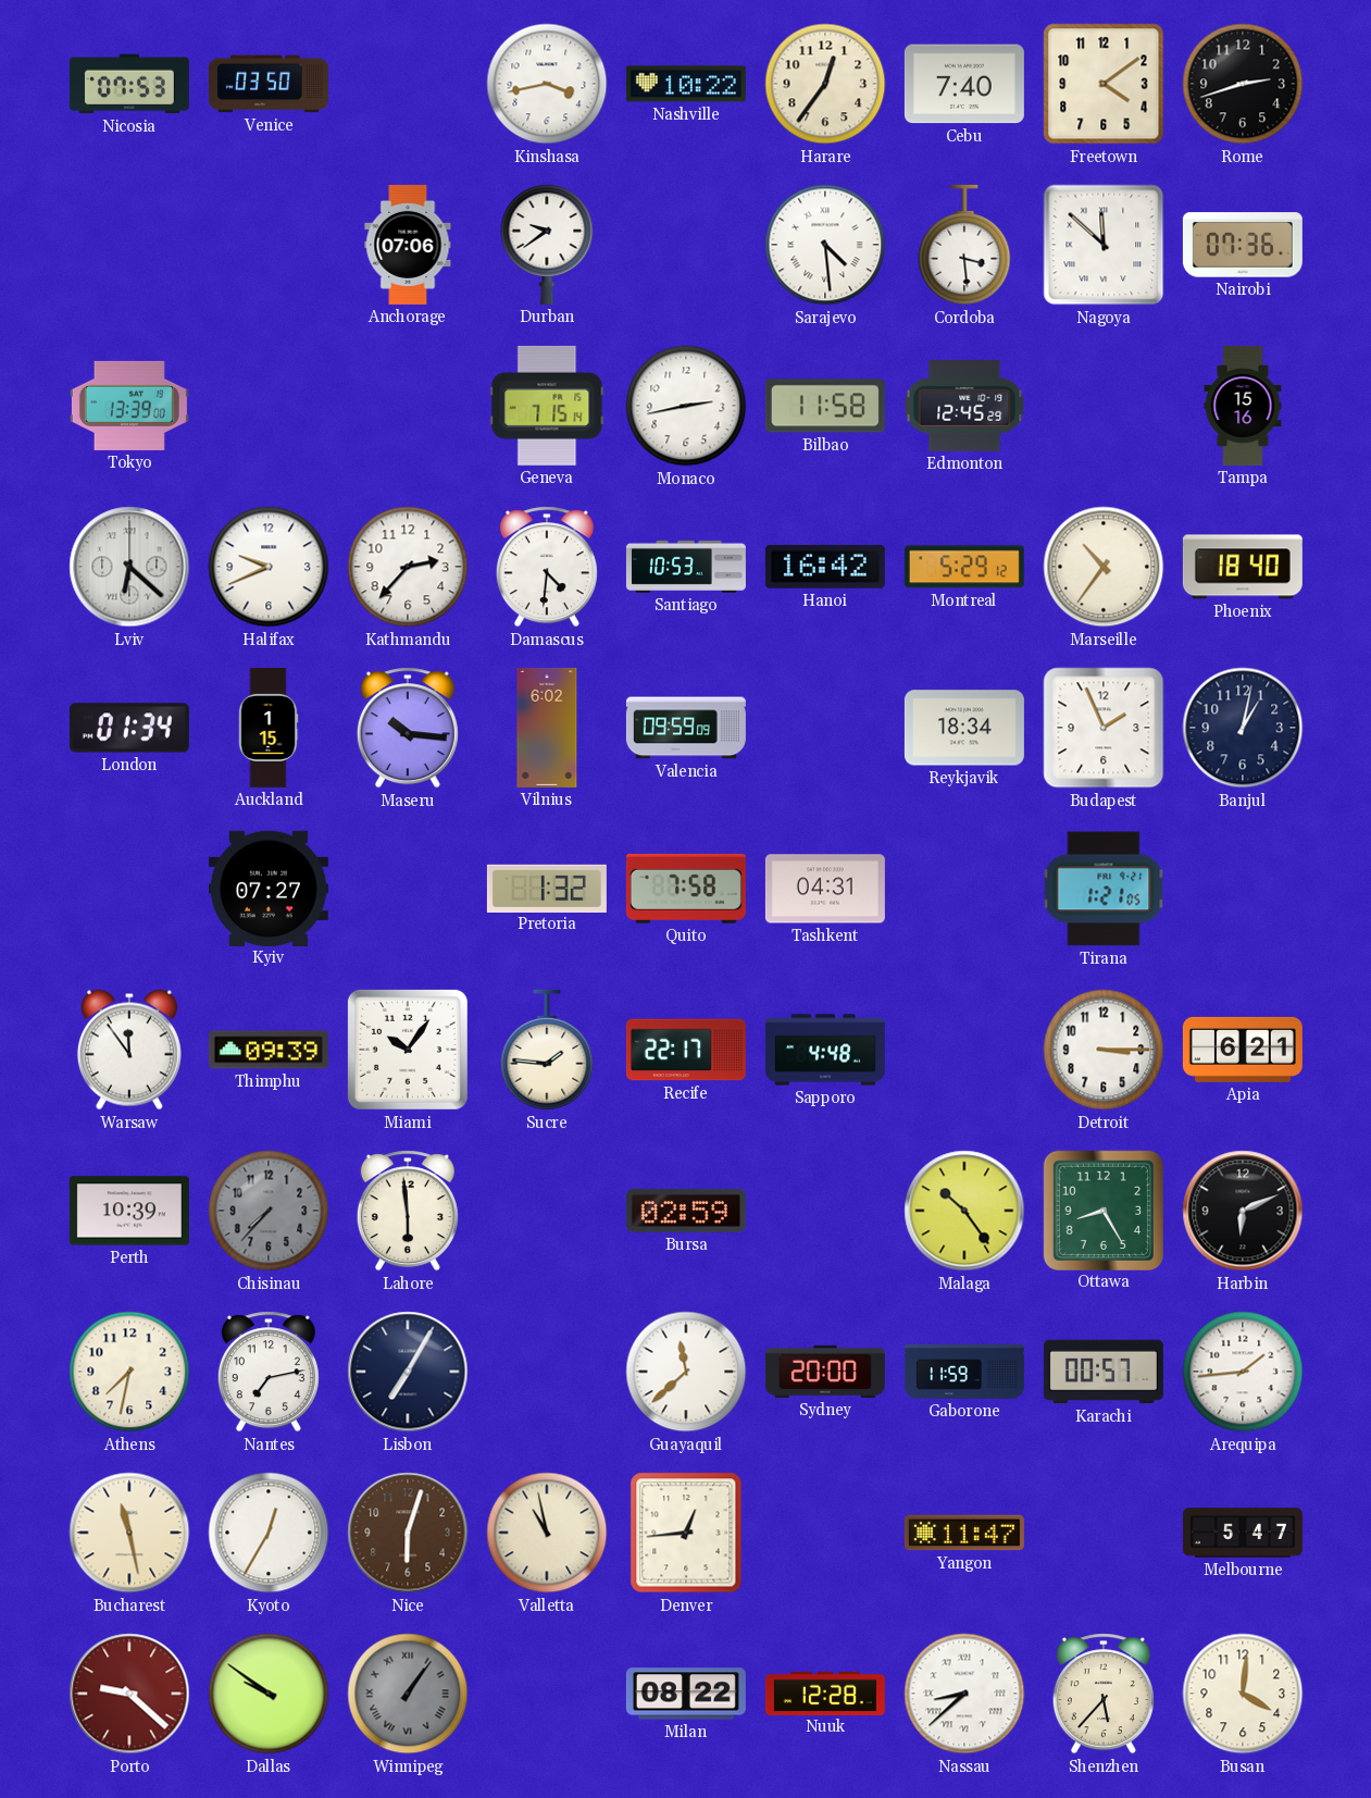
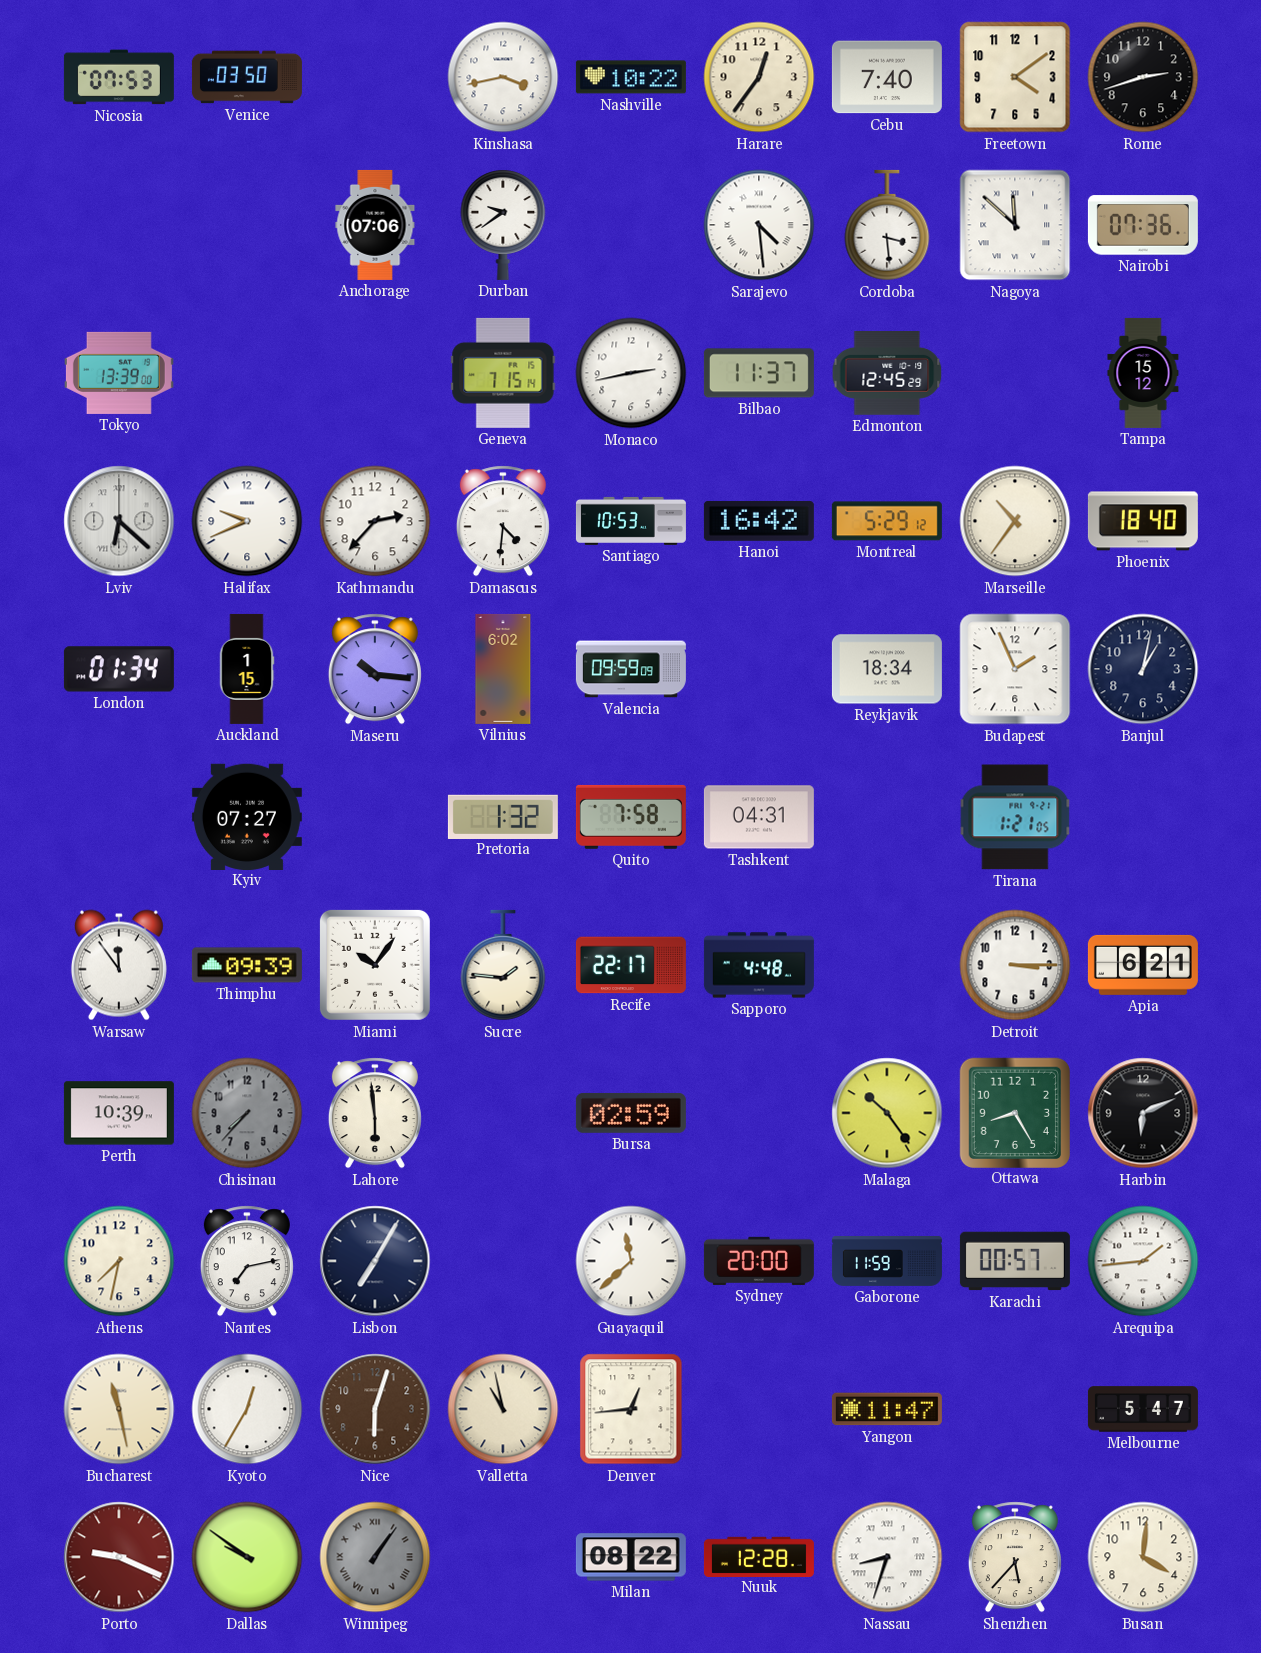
Bilbao: 11:58 -> 11:37
Tampa: 15:16 -> 15:12
Porto: 9:22 -> 9:19
Nassau: 8:38 -> 8:33
